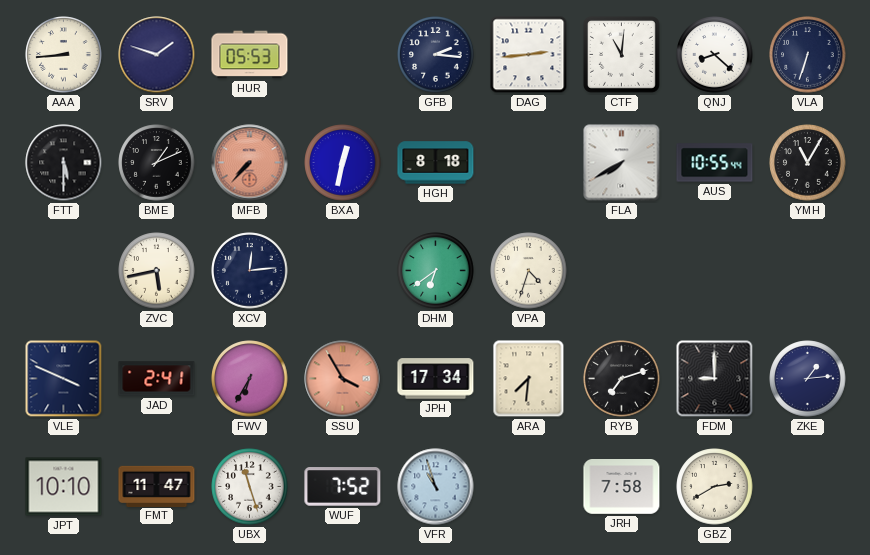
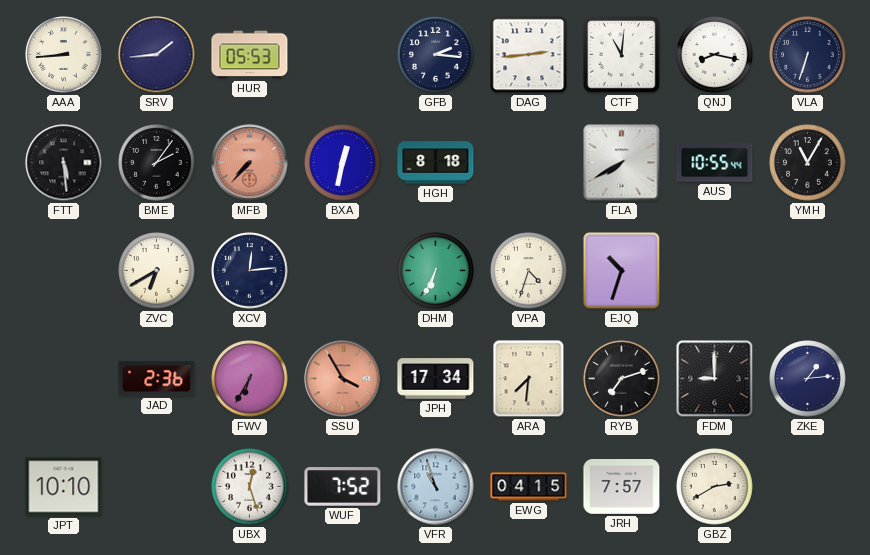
SRV: 1:48 -> 1:44
QNJ: 8:22 -> 8:17
FTT: 5:30 -> 5:29
BME: 1:11 -> 2:06
ZVC: 5:43 -> 6:40
DHM: 6:39 -> 6:34
EJQ: none -> 10:33
VLE: 3:49 -> none
JAD: 2:41 -> 2:36
FMT: 11:47 -> none
UBX: 11:27 -> 12:27
EWG: none -> 04:15
JRH: 7:58 -> 7:57
